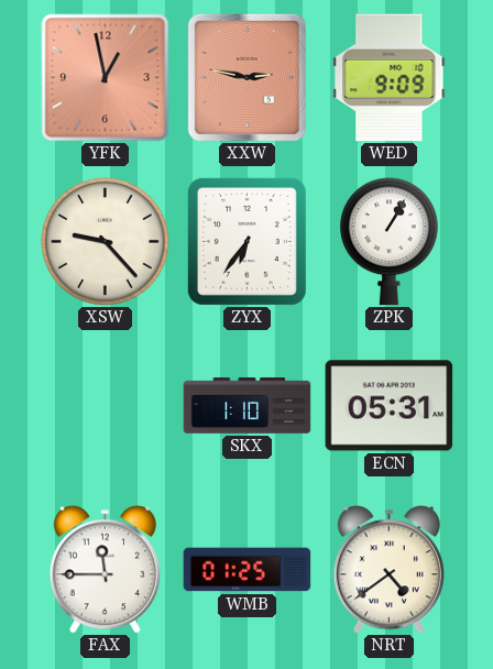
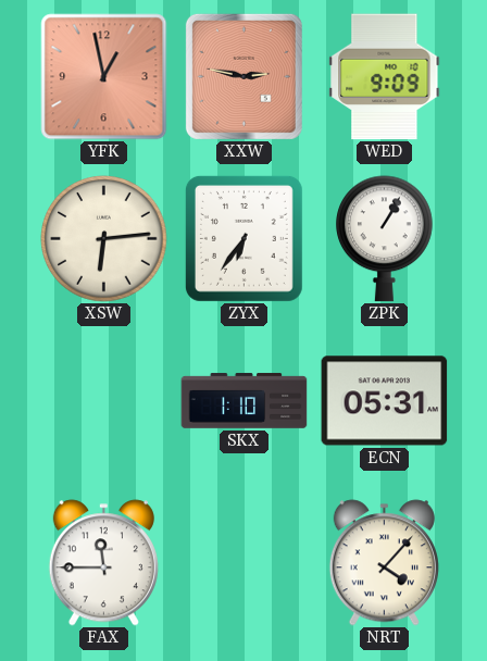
XSW: 9:23 -> 6:14
WMB: 01:25 -> none
NRT: 4:39 -> 4:07
